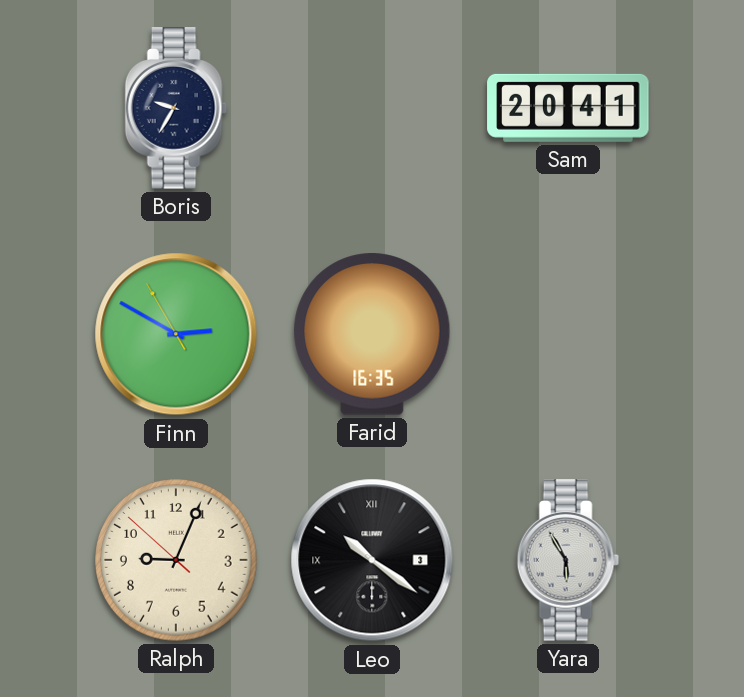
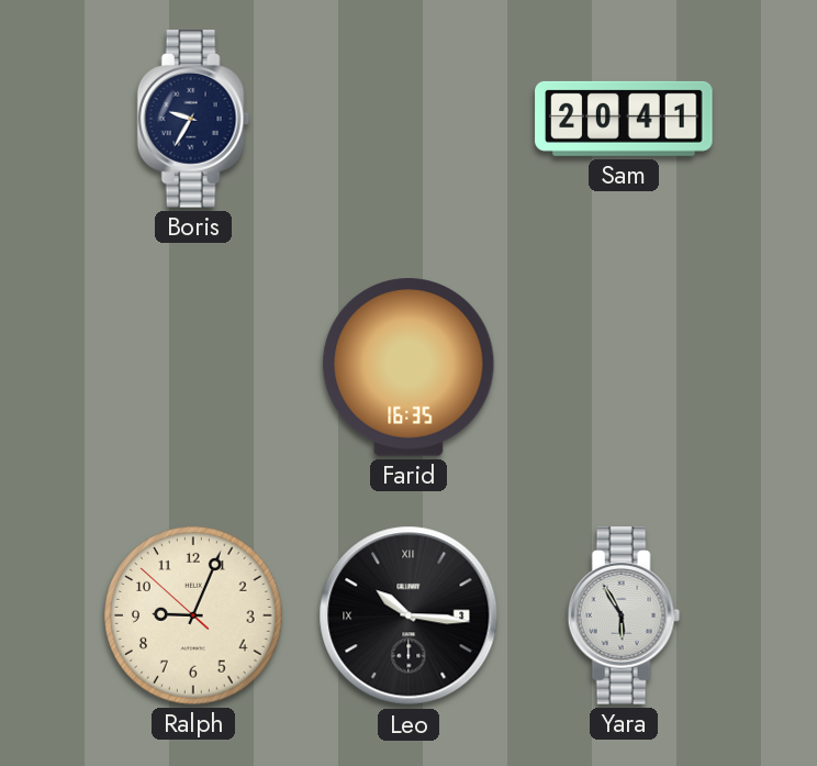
Finn: 2:49 -> none
Leo: 10:21 -> 10:16
